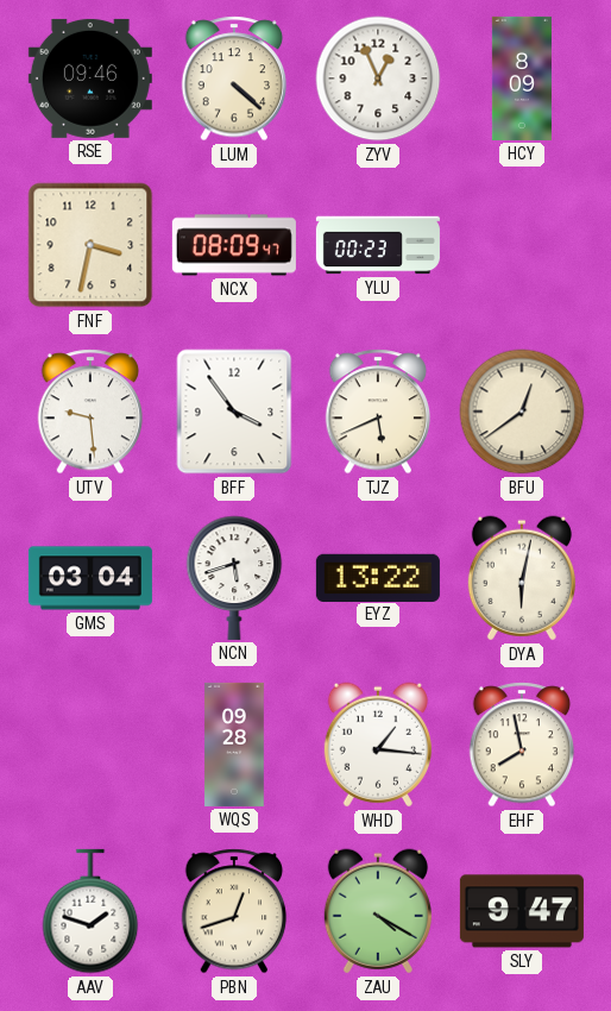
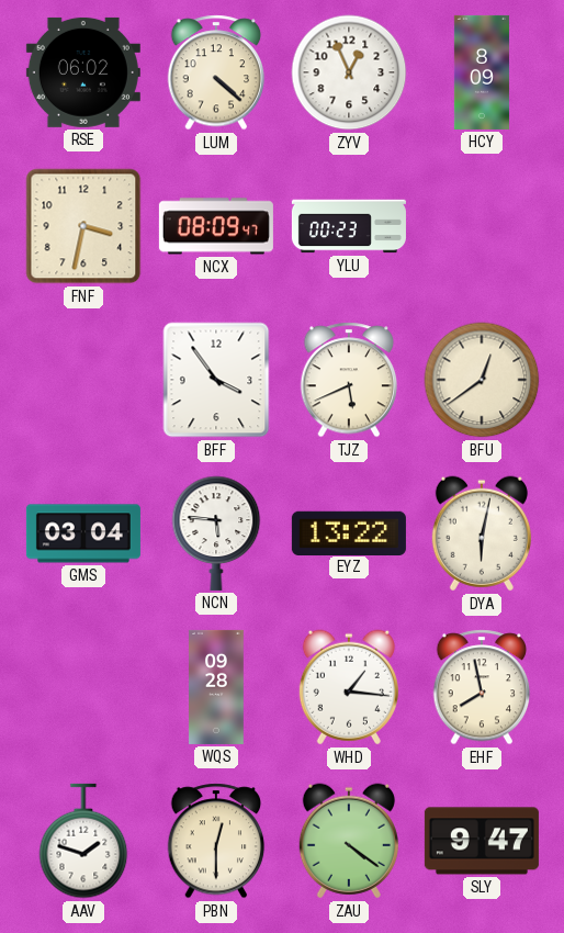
RSE: 09:46 -> 06:02
UTV: 9:29 -> none
NCN: 5:42 -> 5:46
PBN: 12:42 -> 12:30
ZAU: 4:20 -> 4:21
